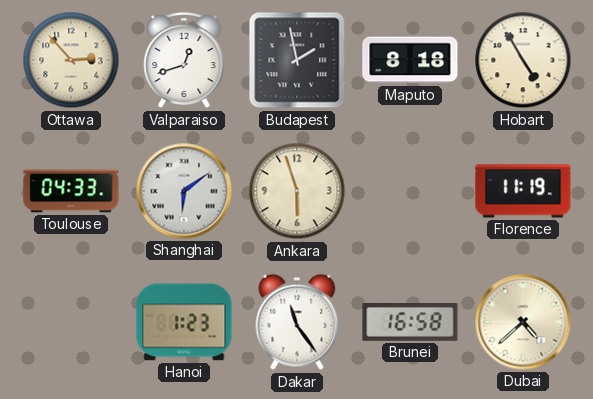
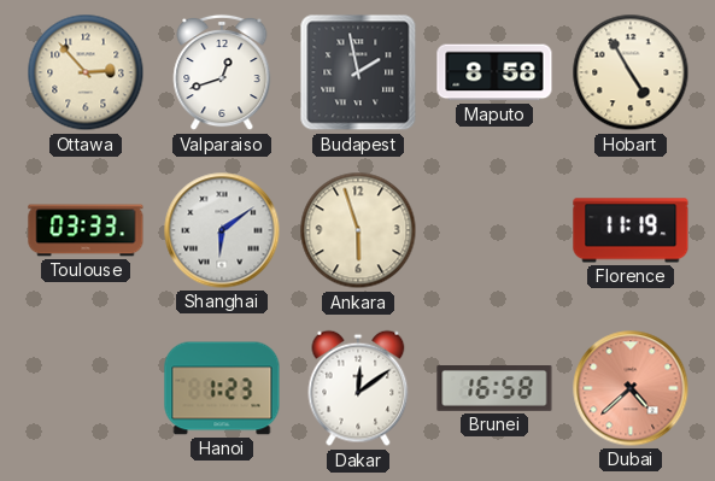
Maputo: 8:18 -> 8:58
Toulouse: 04:33 -> 03:33
Dakar: 11:24 -> 12:09
Dubai dial: cream -> salmon
